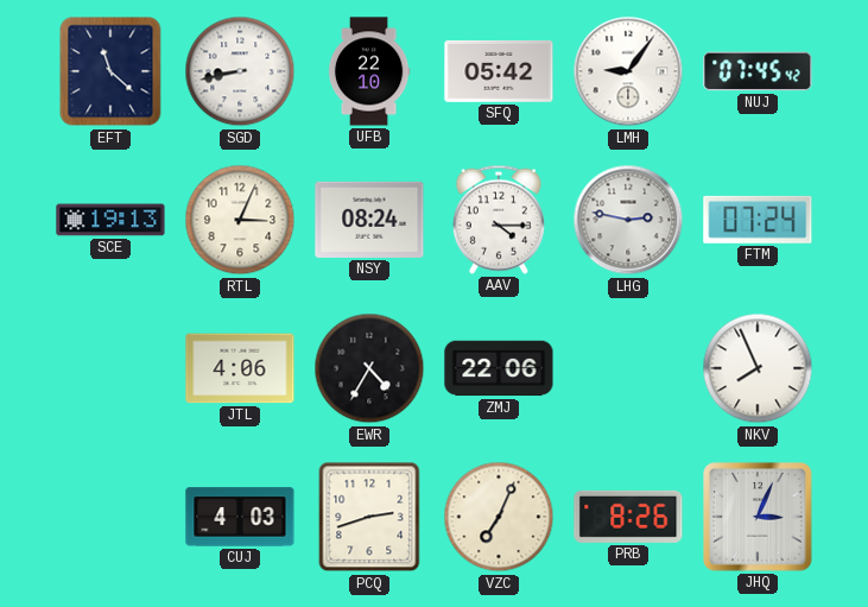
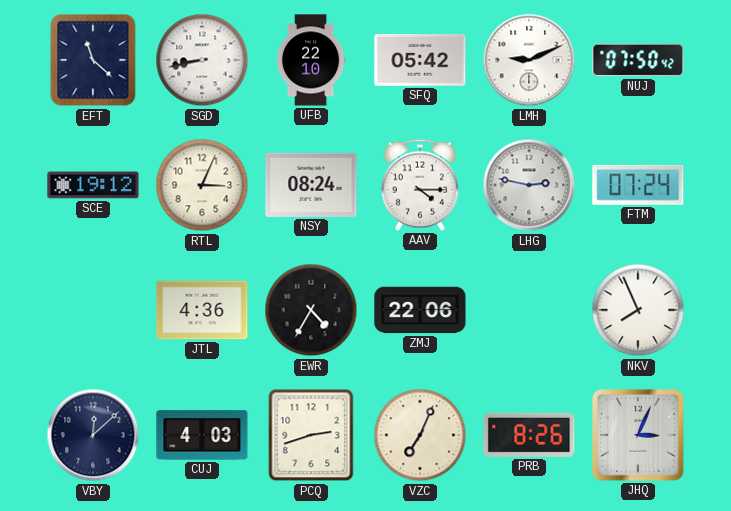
LMH: 9:06 -> 9:11
NUJ: 07:45 -> 07:50
SCE: 19:13 -> 19:12
JTL: 4:06 -> 4:36
VBY: none -> 12:08
